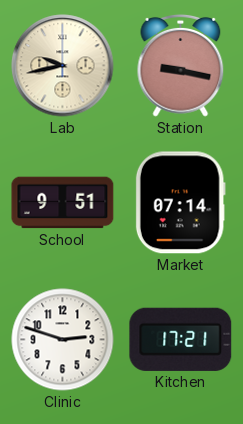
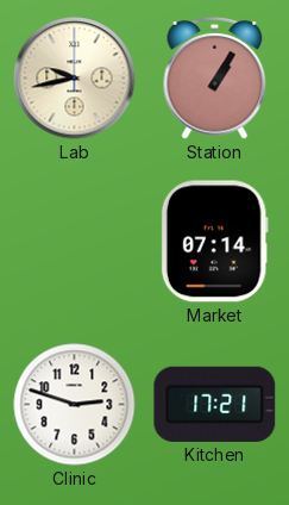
Station: 9:17 -> 1:05
School: 9:51 -> none
